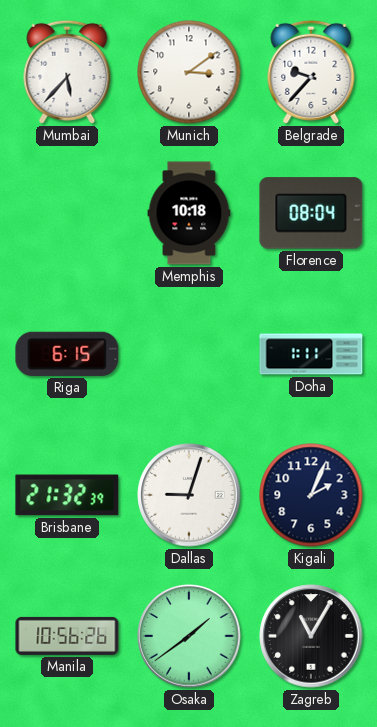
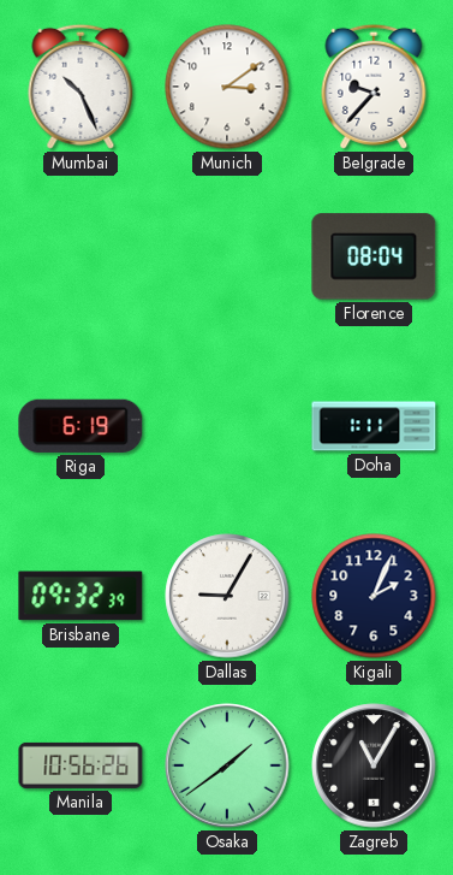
Mumbai: 5:37 -> 10:26
Memphis: 10:18 -> none
Riga: 6:15 -> 6:19
Brisbane: 21:32 -> 09:32
Dallas: 9:03 -> 9:05
